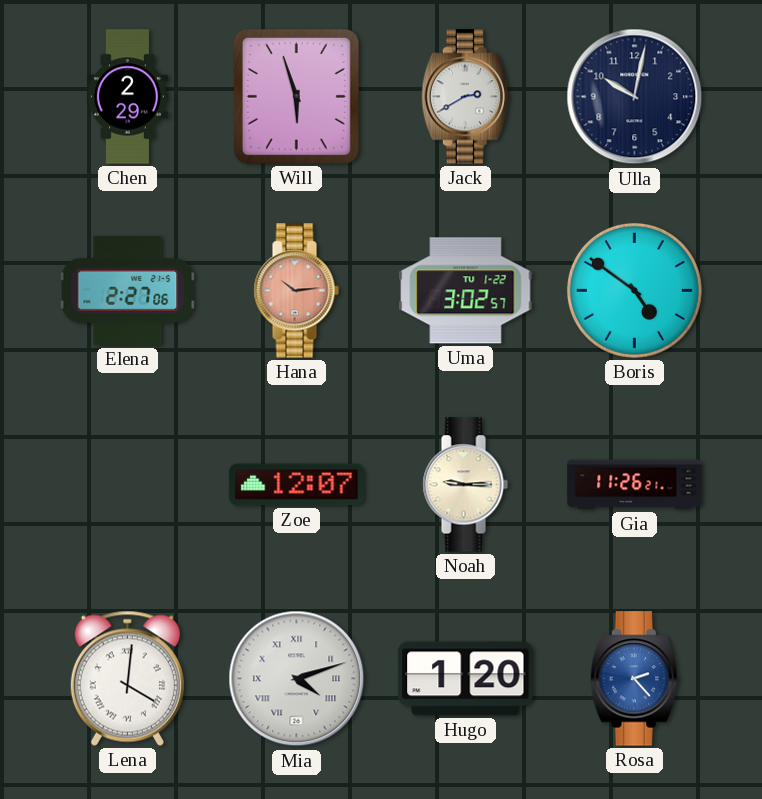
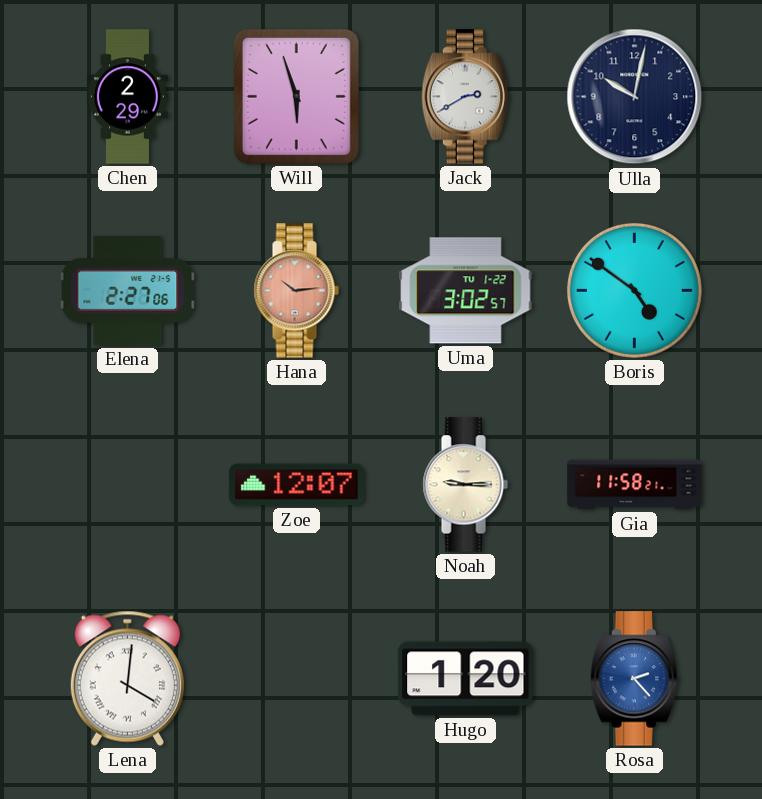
Gia: 11:26 -> 11:58
Mia: 4:12 -> none
